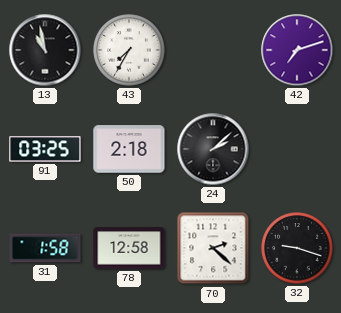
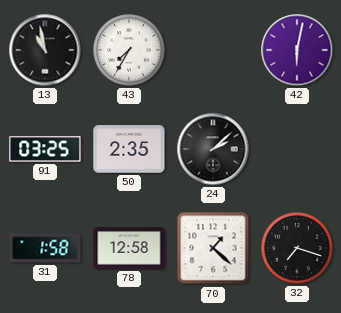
42: 7:12 -> 6:02
50: 2:18 -> 2:35
70: 2:22 -> 1:22
32: 9:18 -> 7:18
